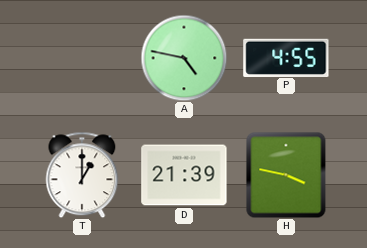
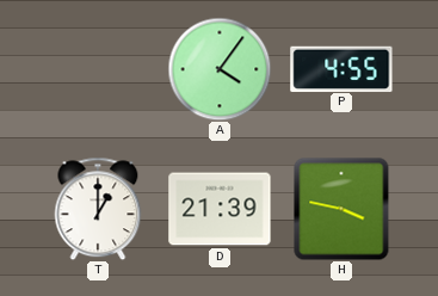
A: 4:47 -> 4:06
